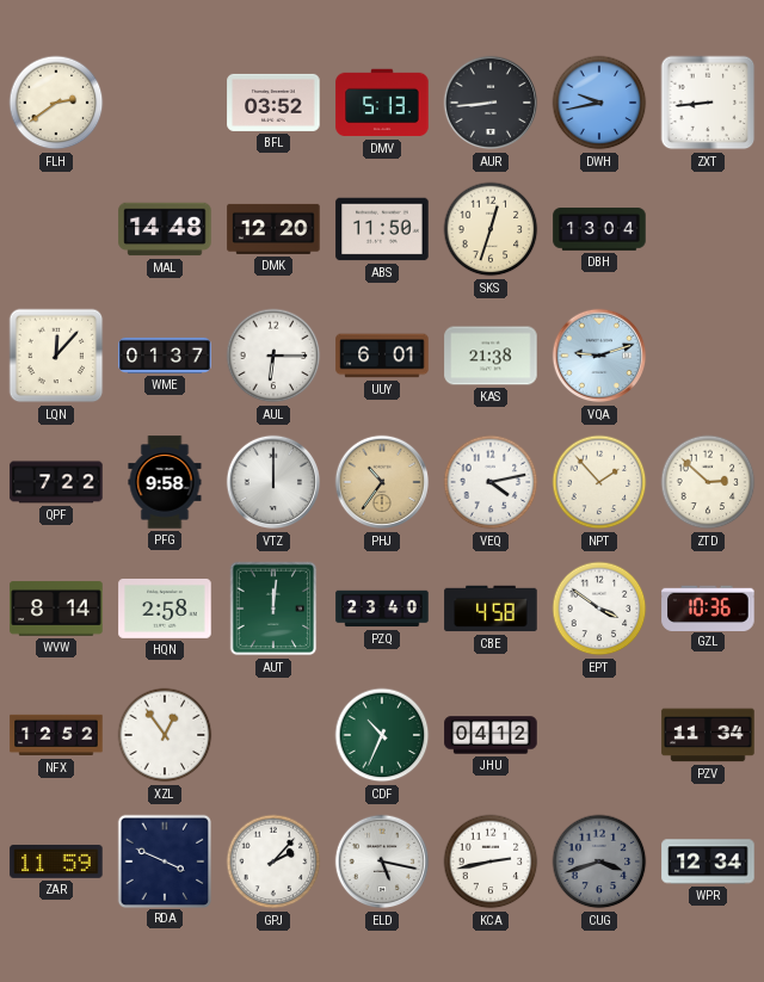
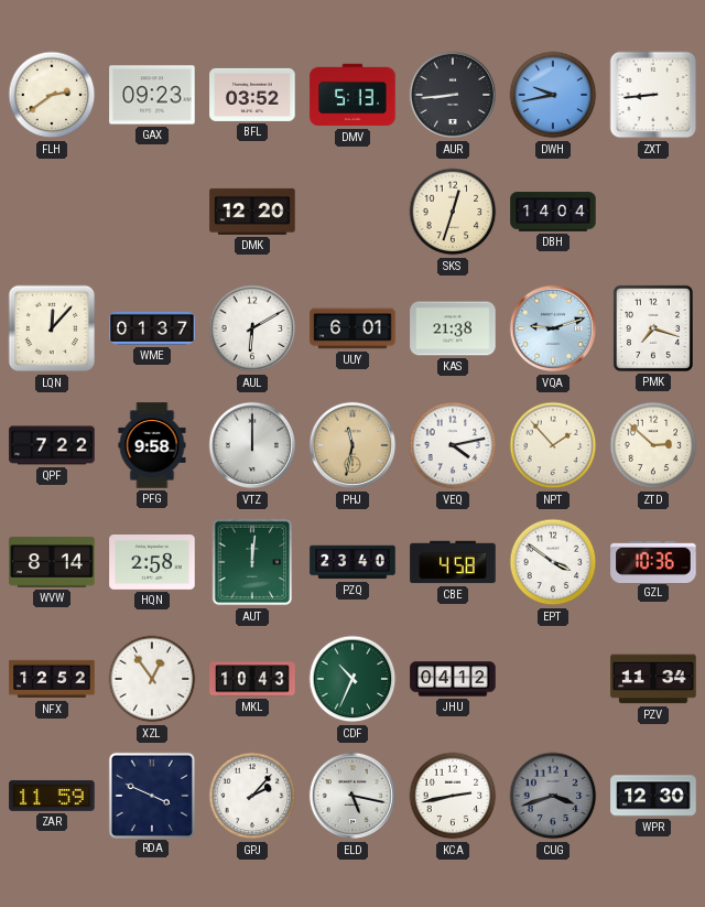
GAX: none -> 09:23
MAL: 14:48 -> none
ABS: 11:50 -> none
DBH: 13:04 -> 14:04
AUL: 6:15 -> 6:10
PMK: none -> 7:18
PHJ: 10:36 -> 11:32
MKL: none -> 10:43
WPR: 12:34 -> 12:30
